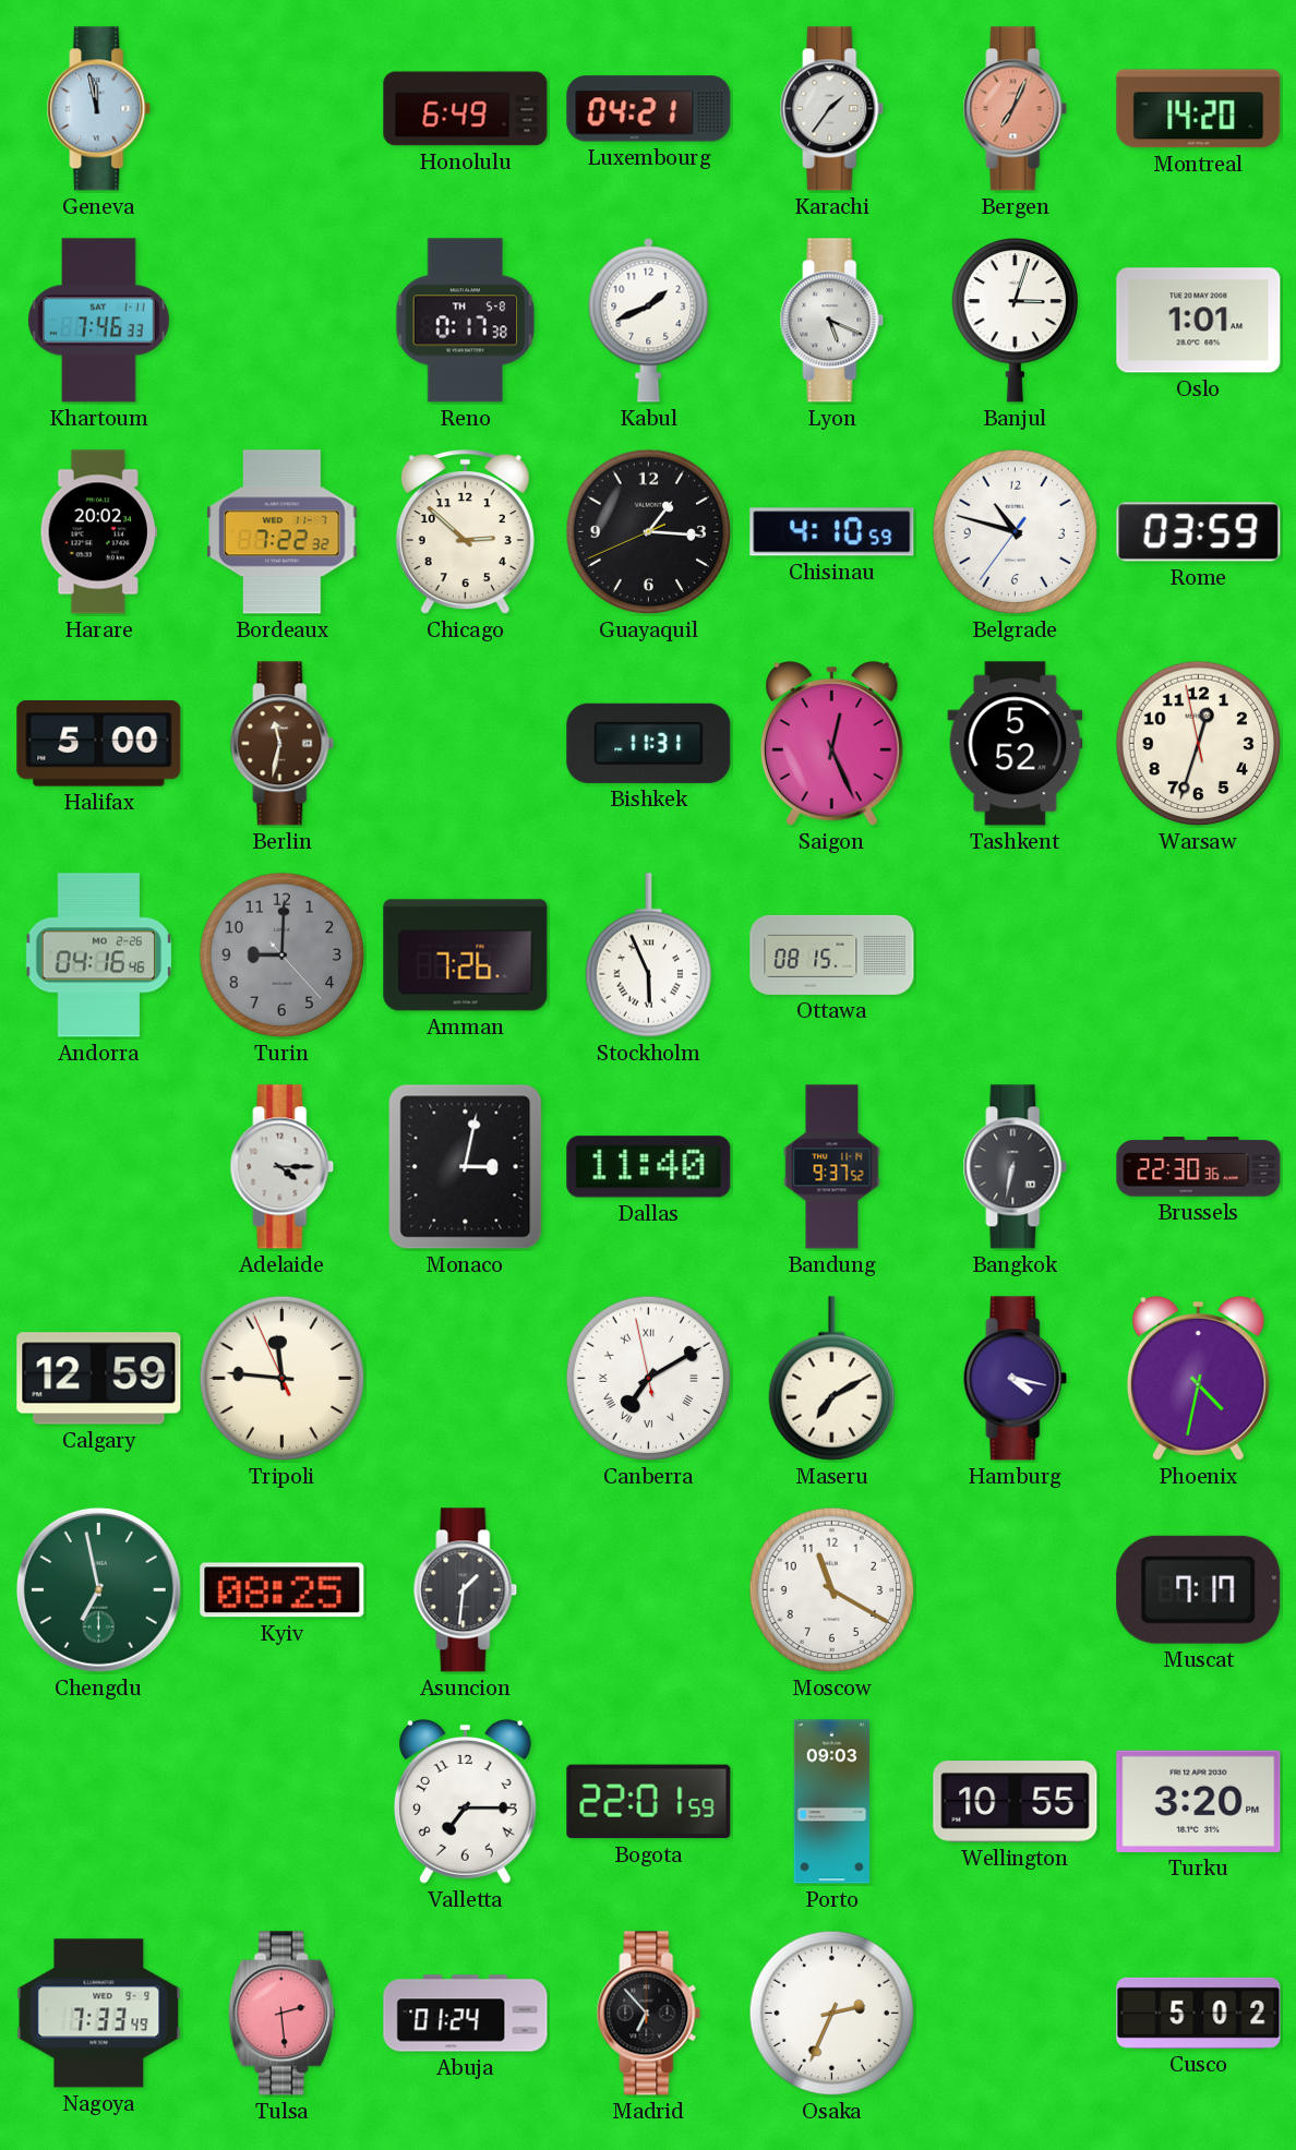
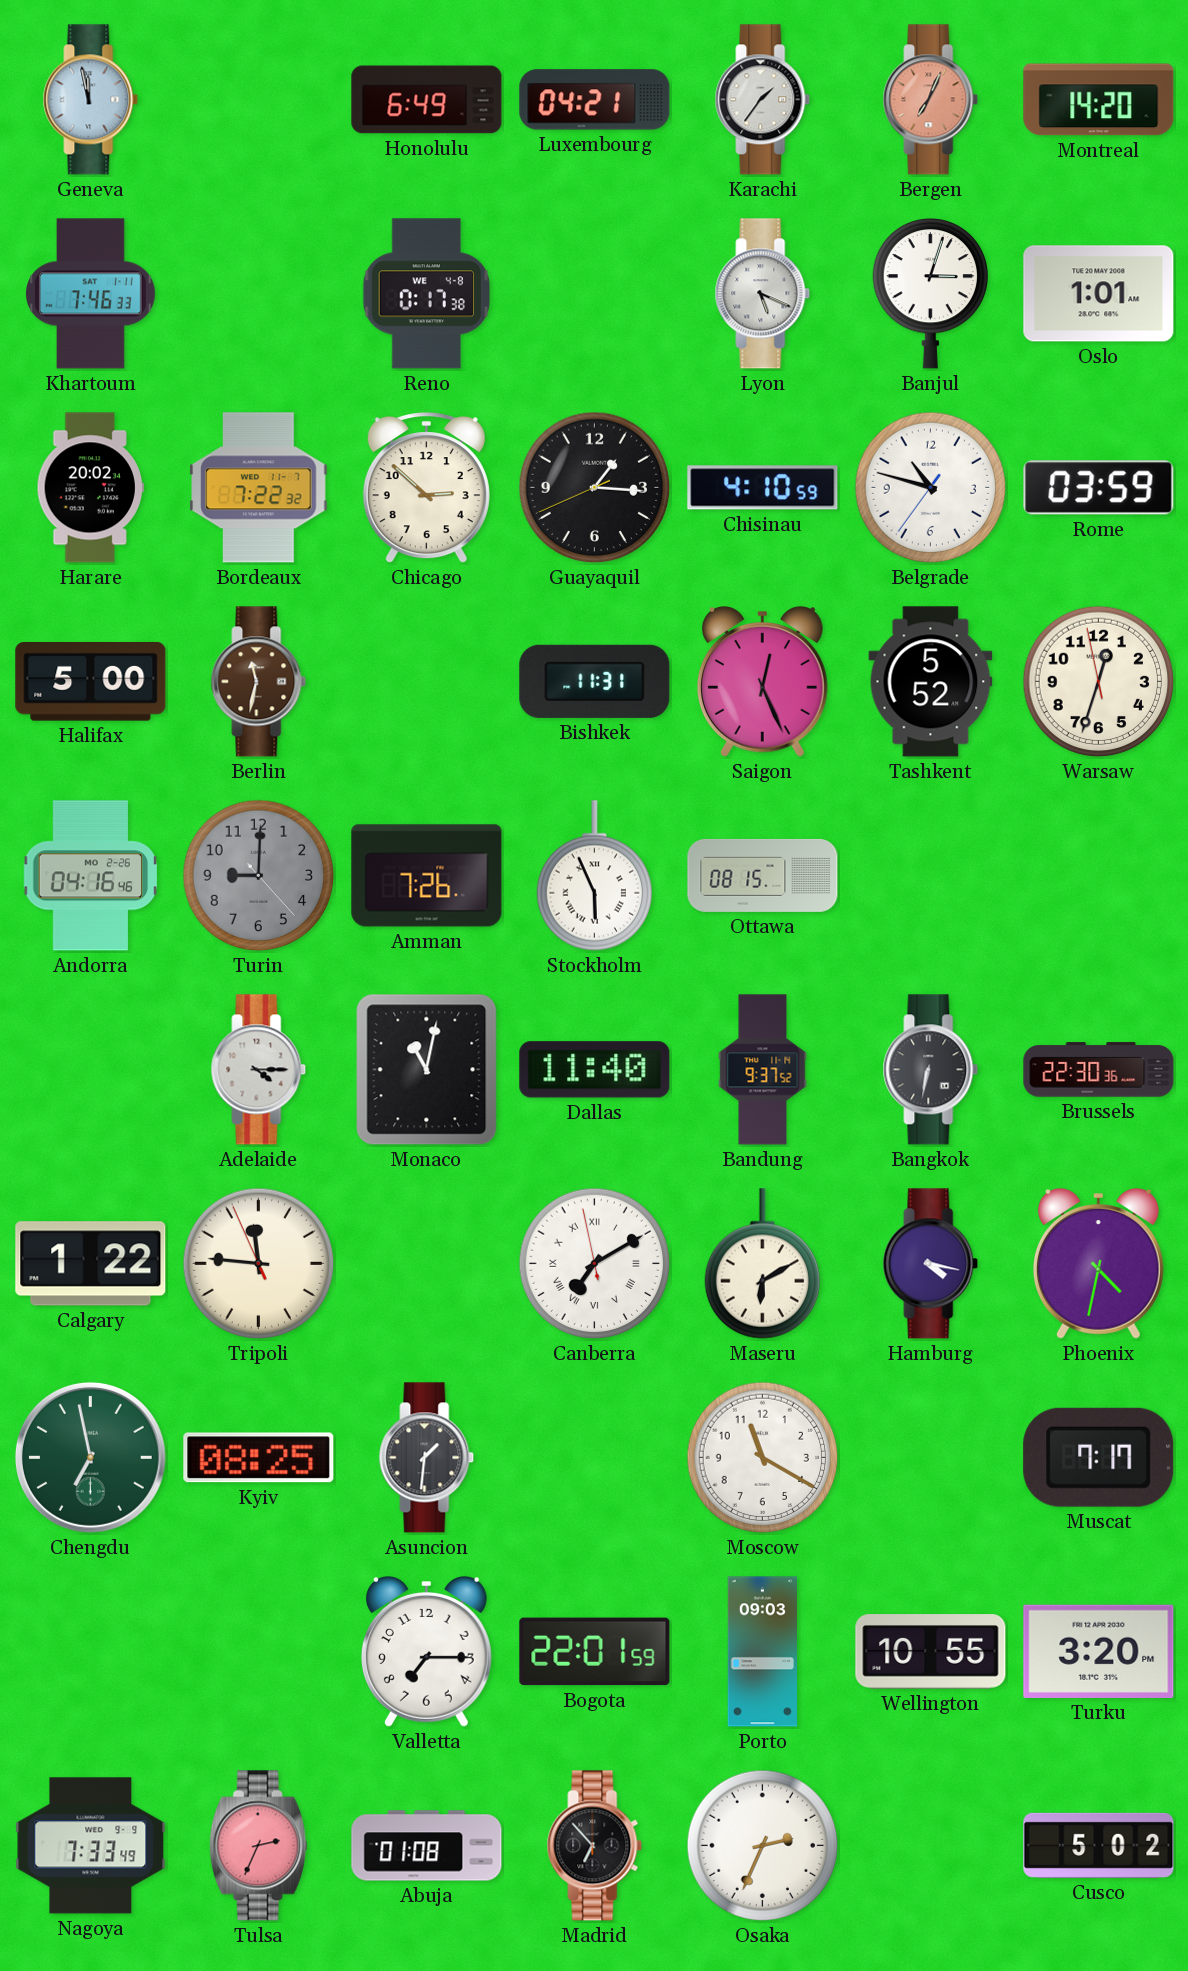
Reno date: TH 5-8 -> WE 4-8
Kabul: 1:41 -> none
Monaco: 3:02 -> 11:02
Calgary: 12:59 -> 1:22
Maseru: 7:10 -> 6:10
Tulsa: 2:29 -> 2:34
Abuja: 01:24 -> 01:08
